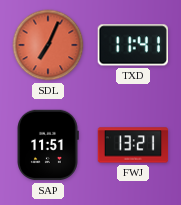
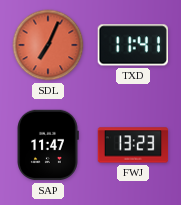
SAP: 11:51 -> 11:47
FWJ: 13:21 -> 13:23
